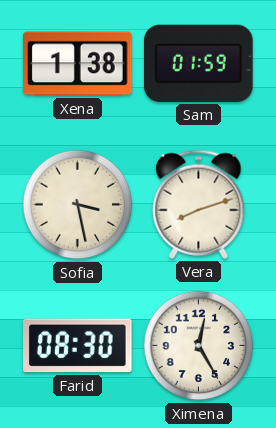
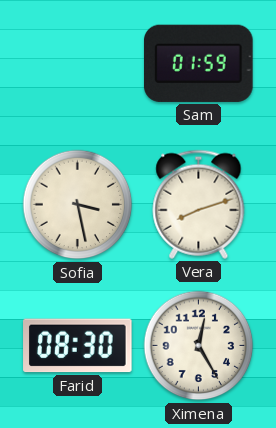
Xena: 1:38 -> none
